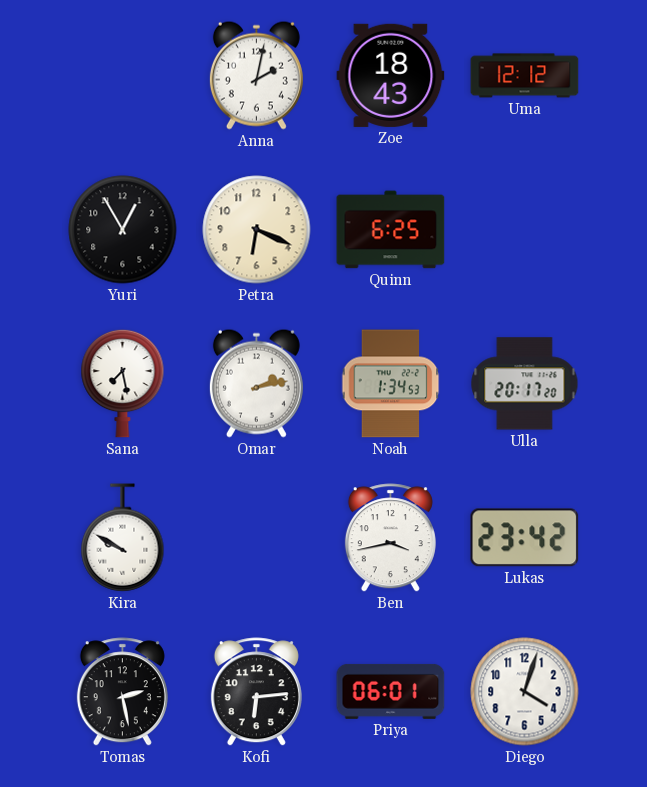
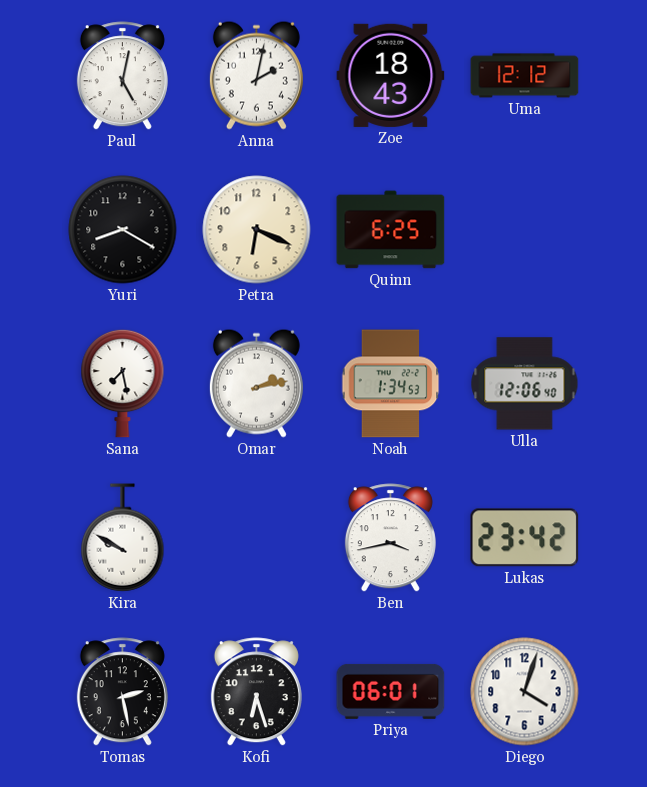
Paul: none -> 5:02
Yuri: 12:55 -> 8:20
Ulla: 20:17 -> 12:06
Kofi: 6:14 -> 6:27
